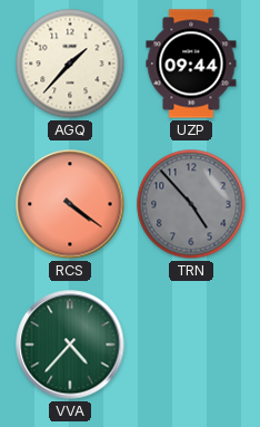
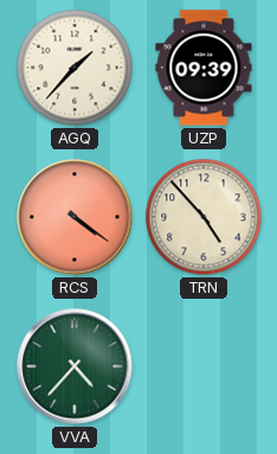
UZP: 09:44 -> 09:39
TRN dial: grey -> cream
